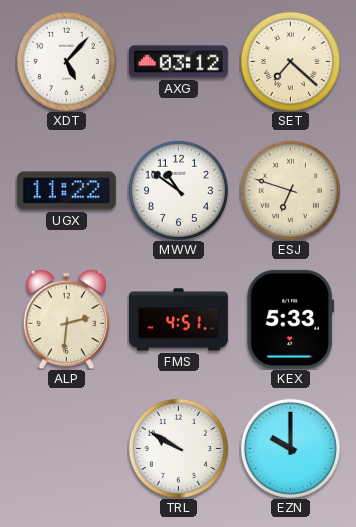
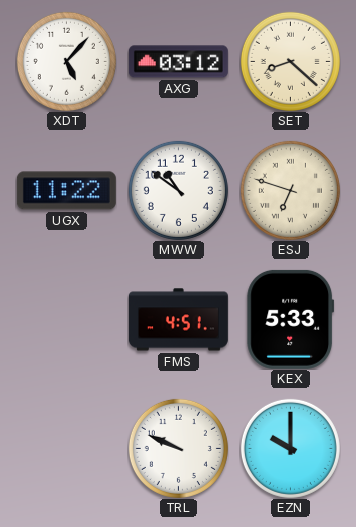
SET: 7:22 -> 8:22
ALP: 2:31 -> none
TRL: 9:50 -> 9:49
